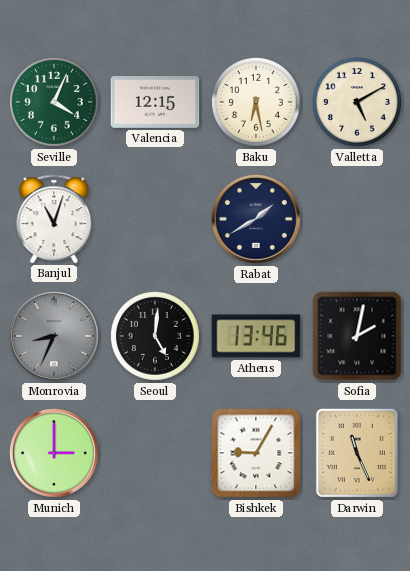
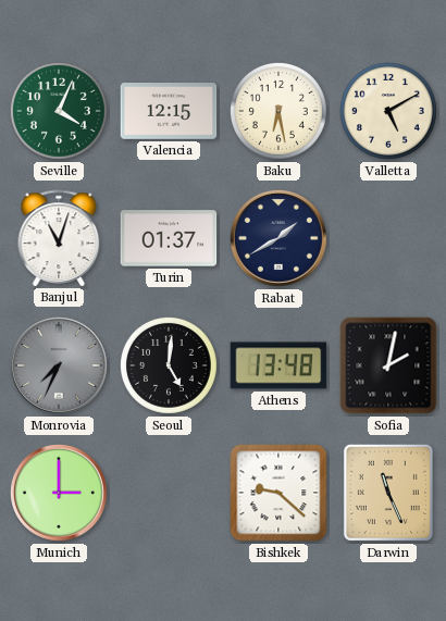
Turin: none -> 01:37
Monrovia: 8:34 -> 7:34
Athens: 13:46 -> 13:48
Bishkek: 9:05 -> 9:22
